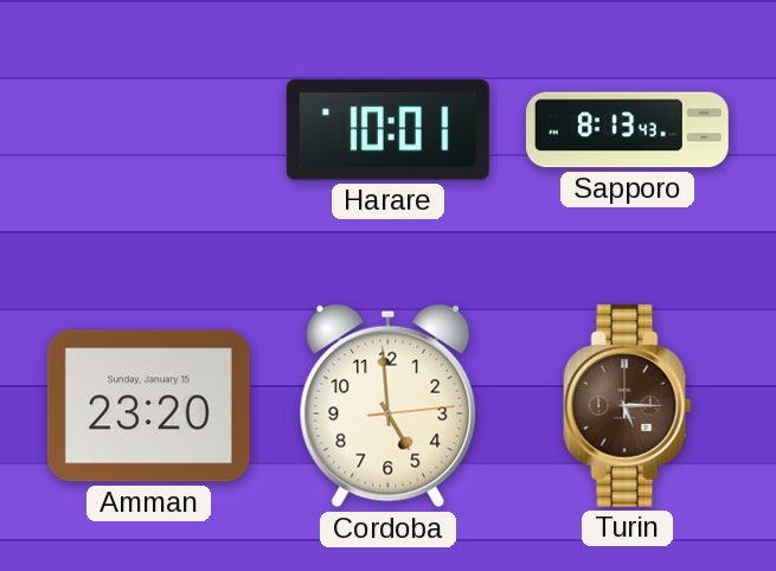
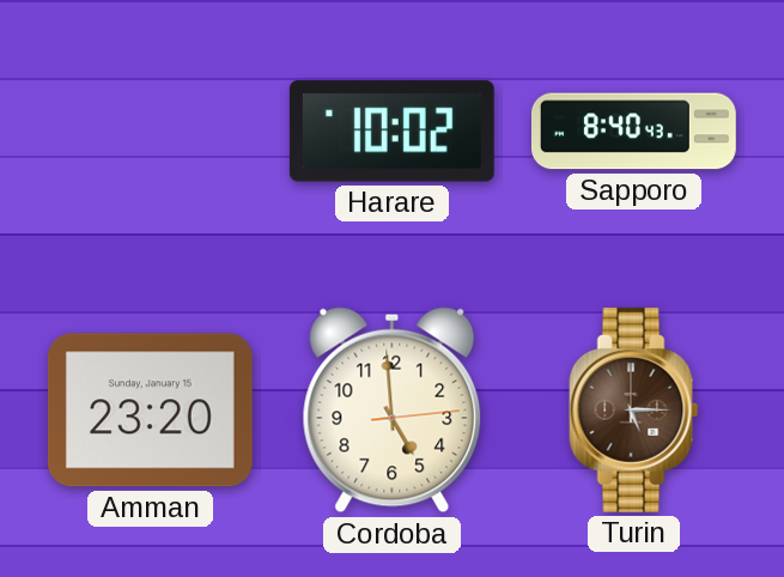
Harare: 10:01 -> 10:02
Sapporo: 8:13 -> 8:40
